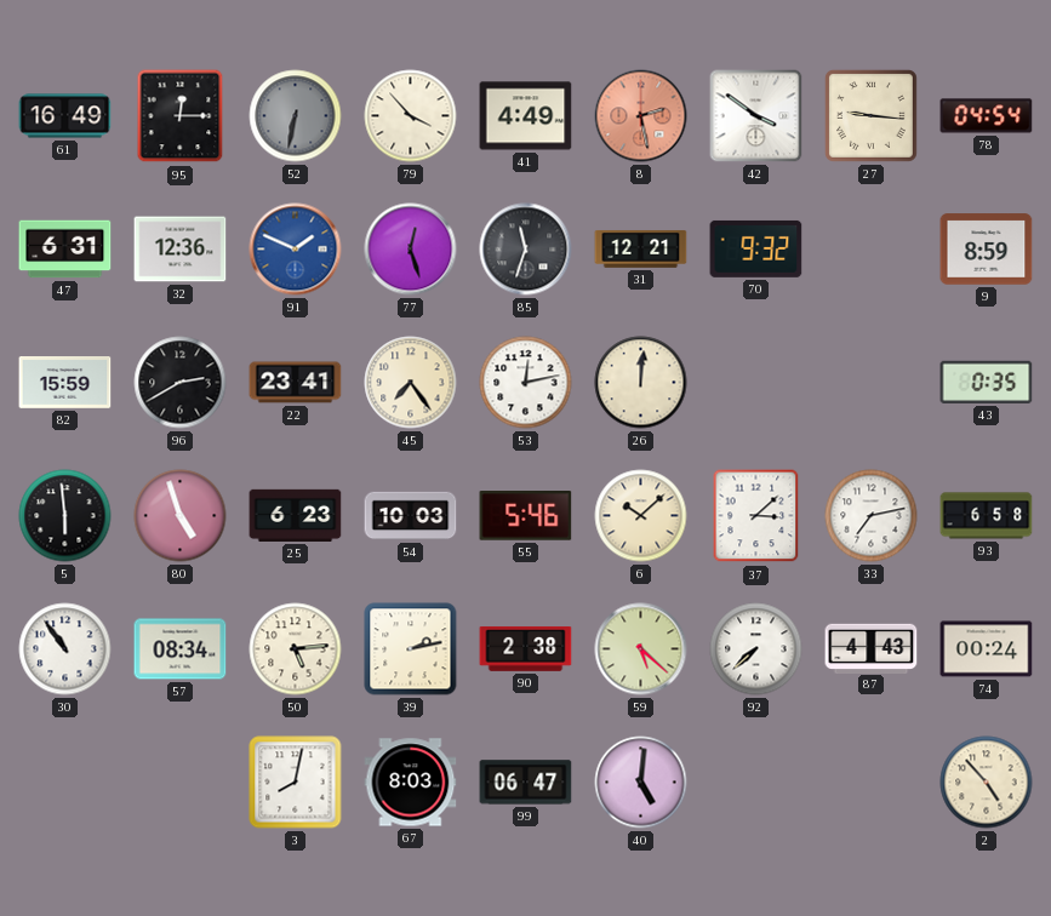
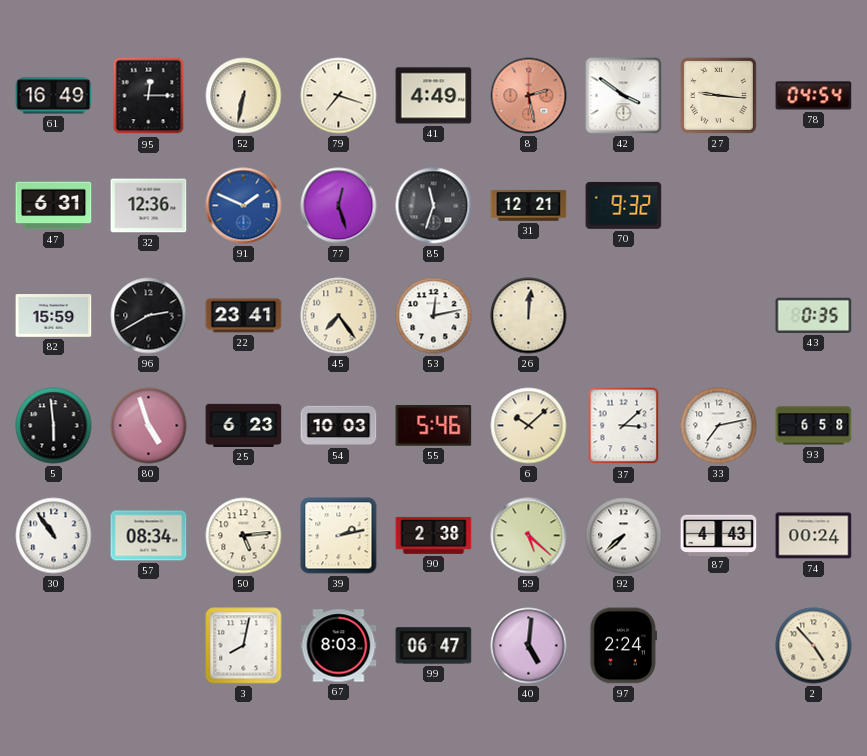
52 dial: grey -> cream
79: 3:53 -> 7:18
9: 8:59 -> none
97: none -> 2:24
